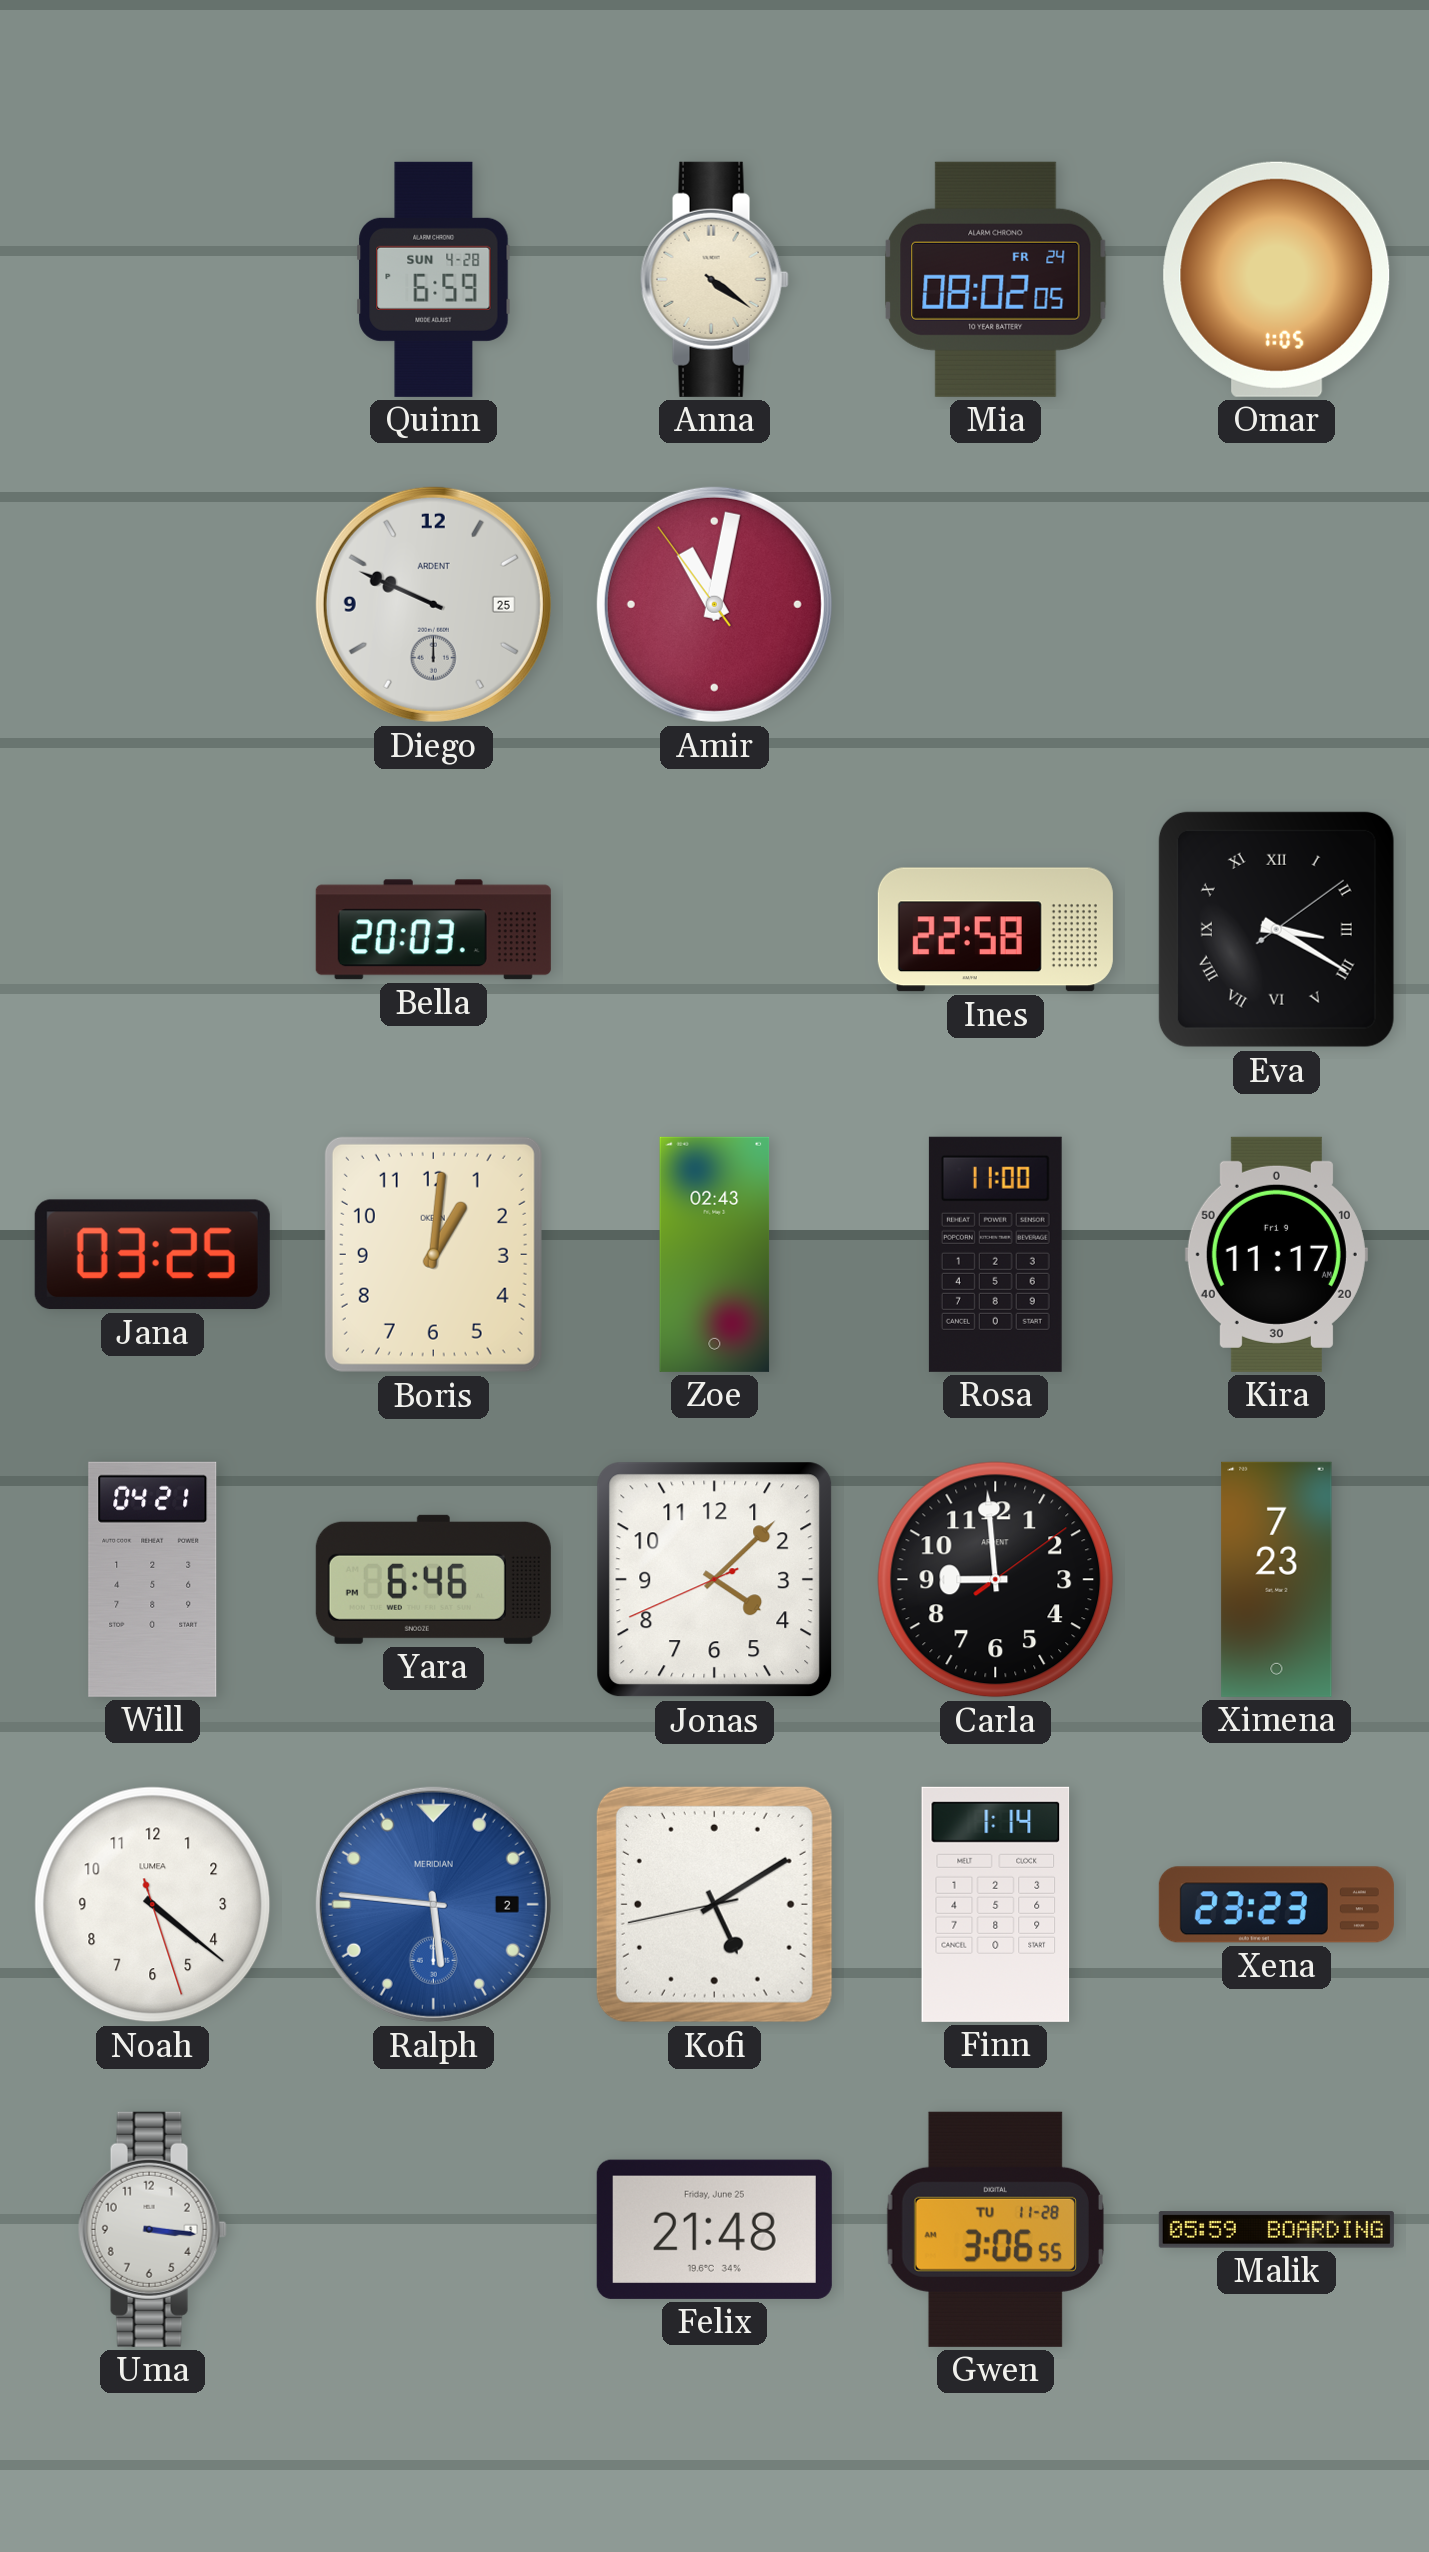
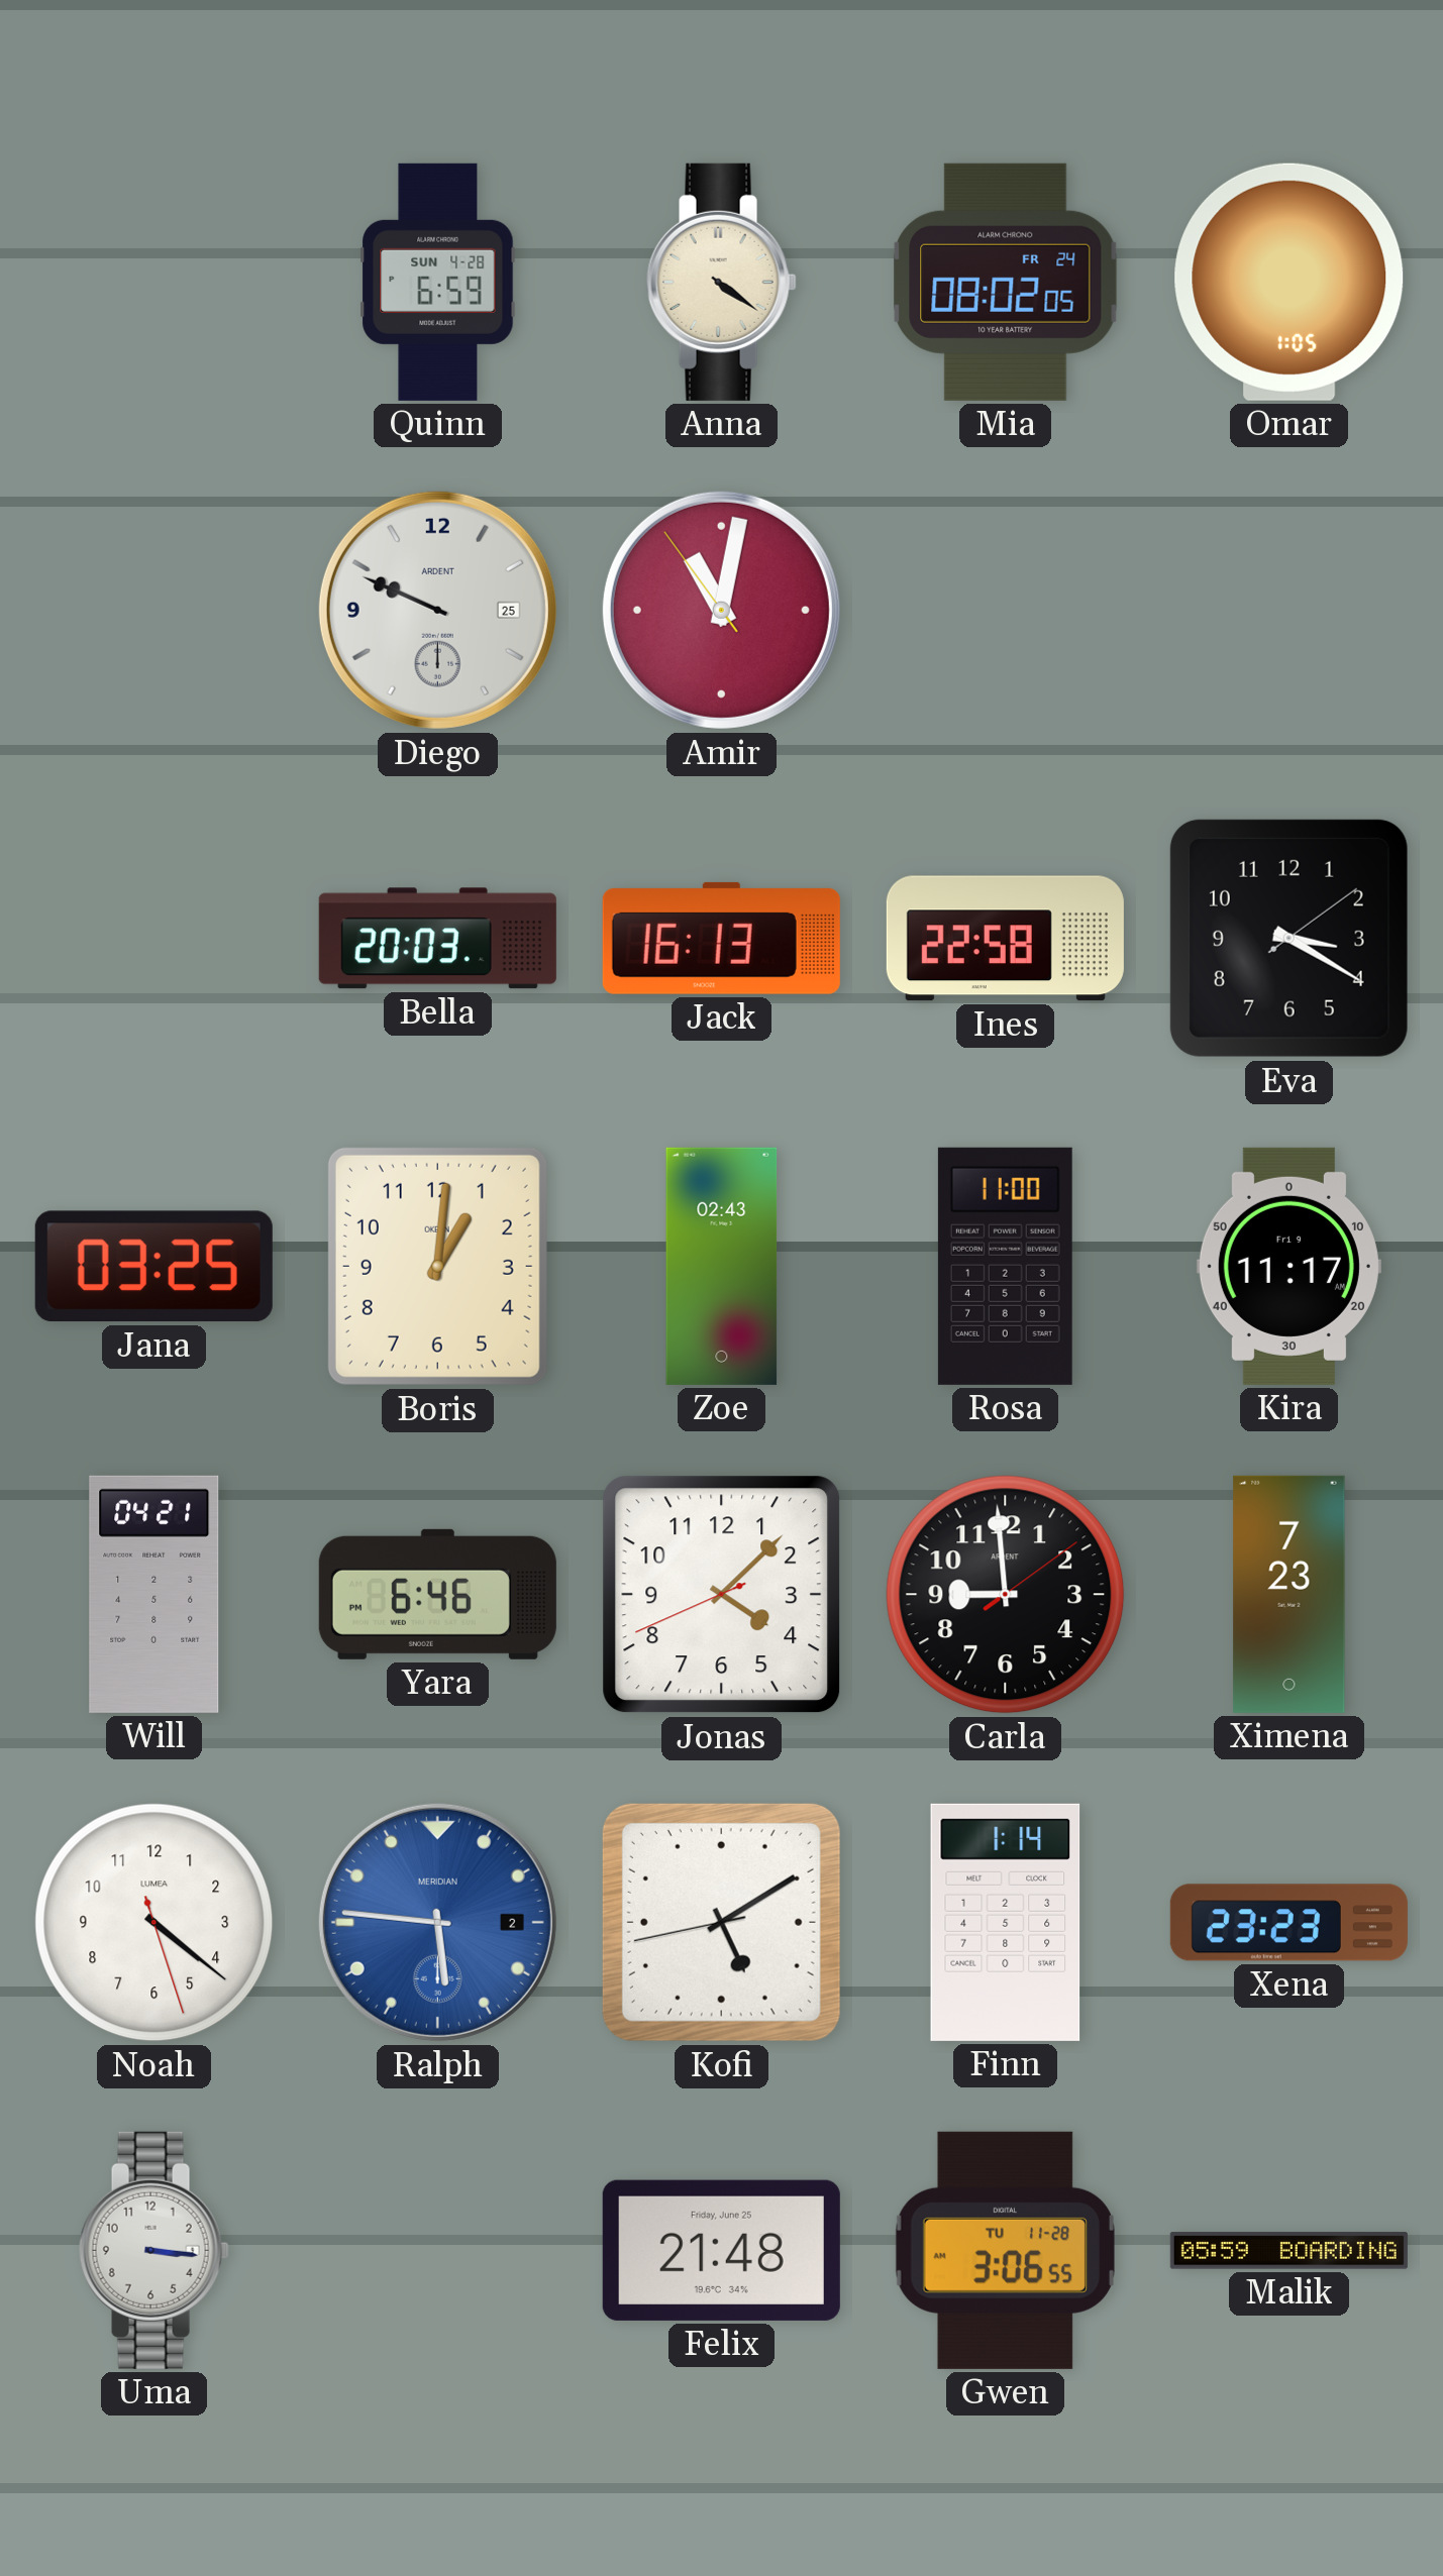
Jack: none -> 16:13
Eva numerals: Roman -> Arabic
